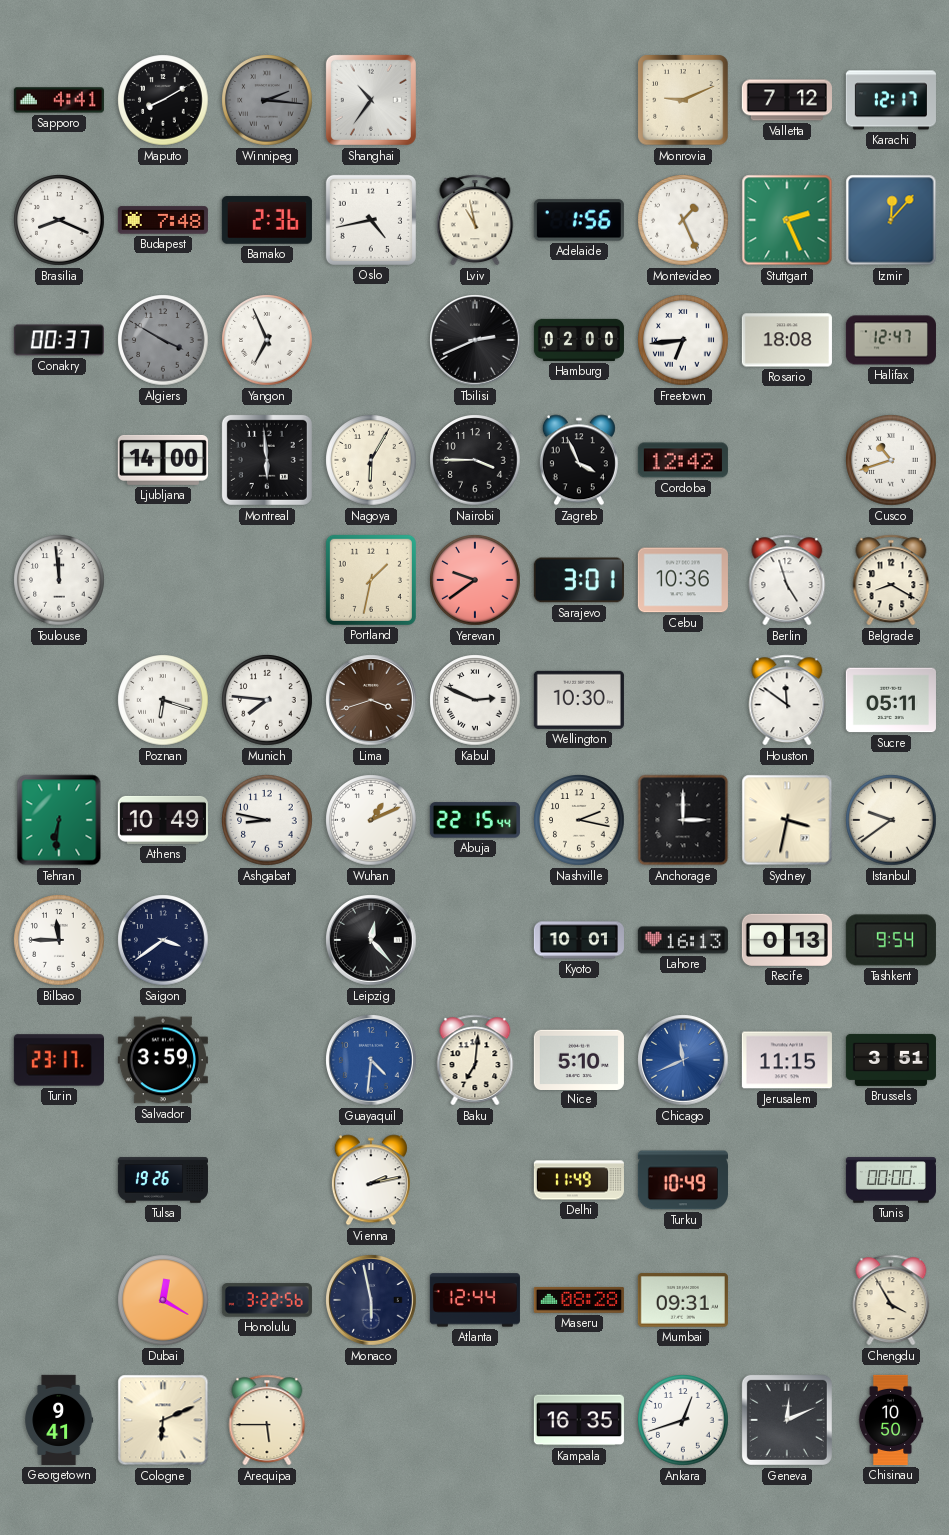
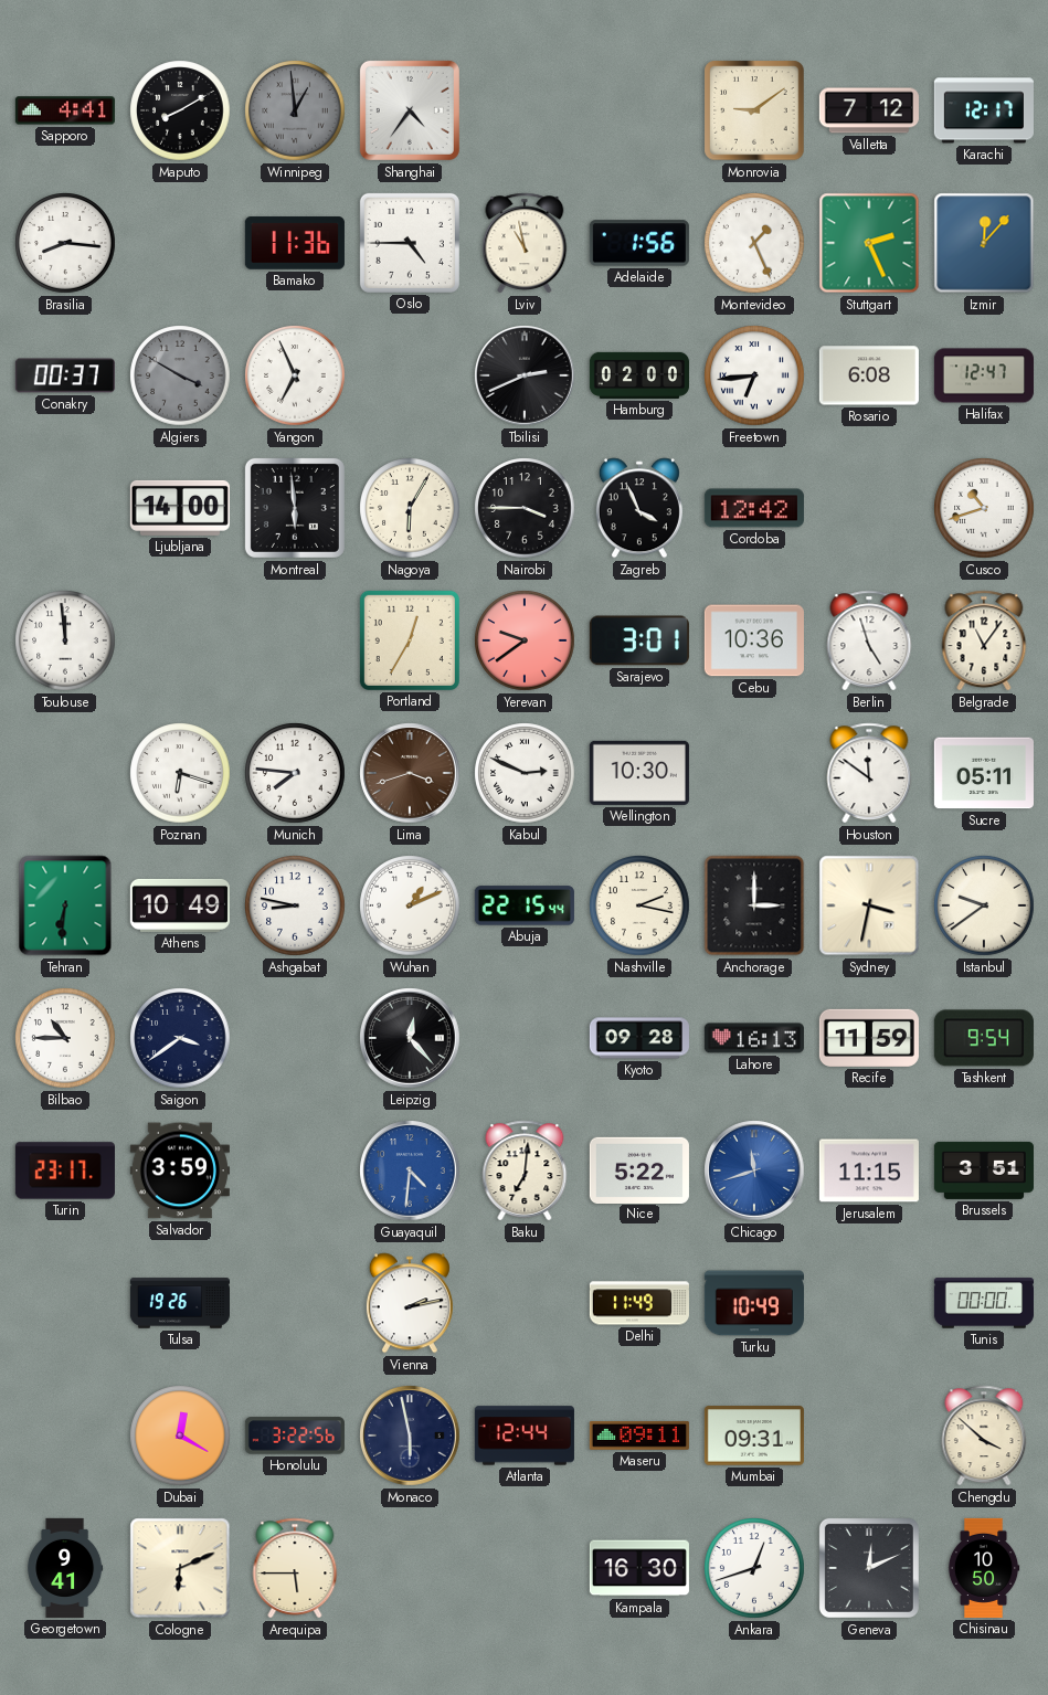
Winnipeg: 2:16 -> 12:59
Shanghai: 10:36 -> 4:36
Monrovia: 9:11 -> 9:09
Brasilia: 8:19 -> 8:16
Budapest: 7:48 -> none
Bamako: 2:36 -> 11:36
Oslo: 4:43 -> 4:45
Rosario: 18:08 -> 6:08
Portland: 1:32 -> 12:35
Belgrade: 8:20 -> 11:06
Bilbao: 11:45 -> 10:45
Kyoto: 10:01 -> 09:28
Recife: 0:13 -> 11:59
Nice: 5:10 -> 5:22
Chicago: 11:41 -> 11:42
Maseru: 08:28 -> 09:11
Chengdu: 3:55 -> 3:52
Kampala: 16:35 -> 16:30
